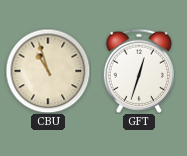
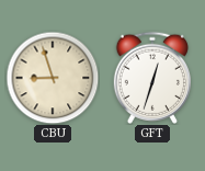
CBU: 10:57 -> 8:57
